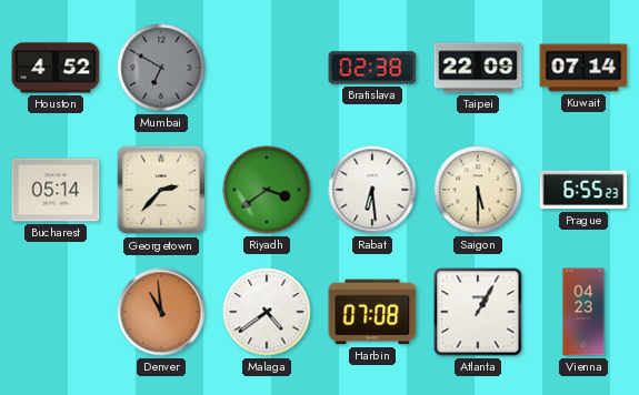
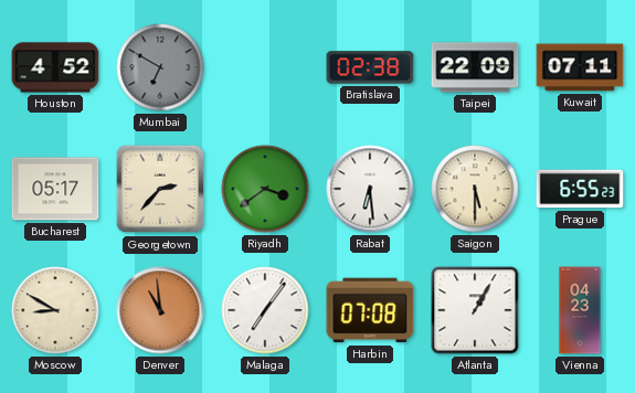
Kuwait: 07:14 -> 07:11
Bucharest: 05:14 -> 05:17
Moscow: none -> 8:50
Malaga: 4:39 -> 7:06
